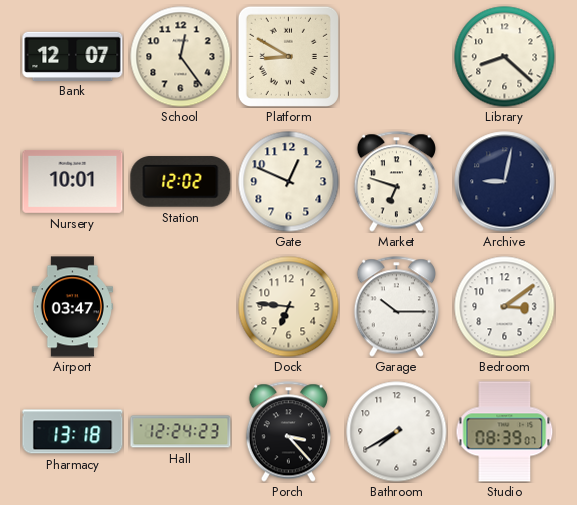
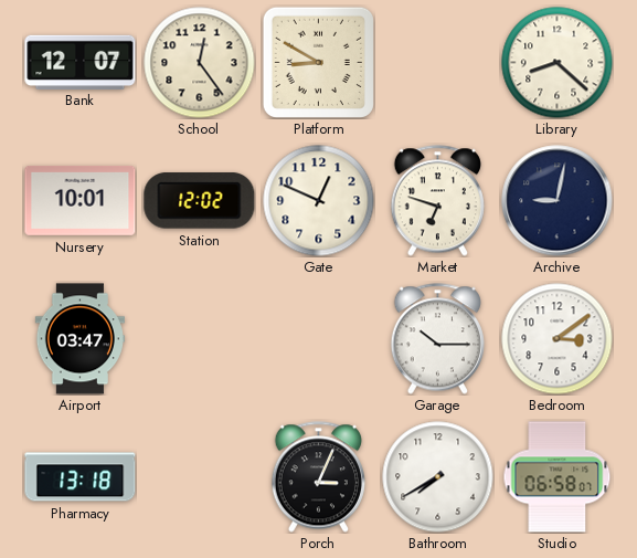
Dock: 6:46 -> none
Hall: 12:24 -> none
Porch: 3:23 -> 3:04
Studio: 08:39 -> 06:58
